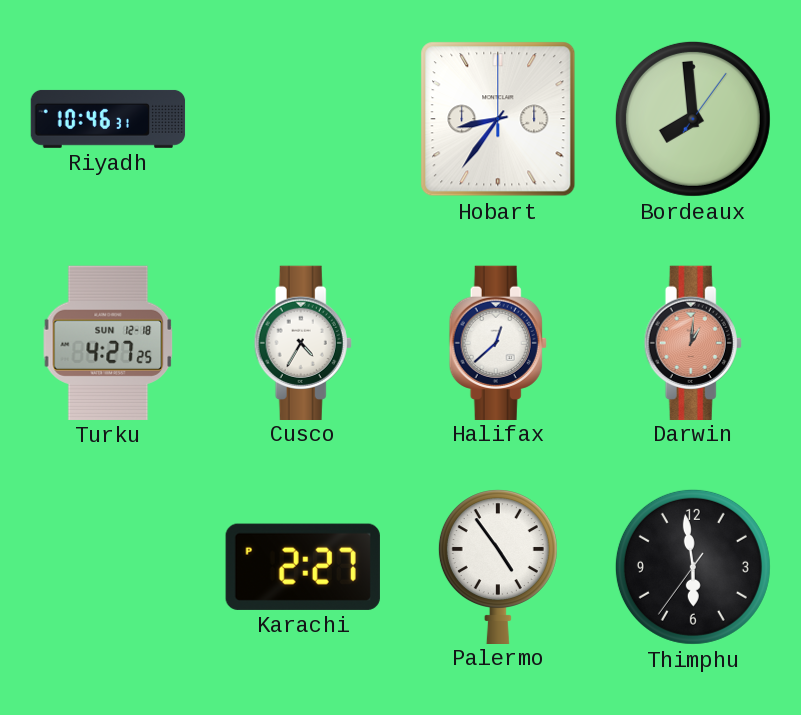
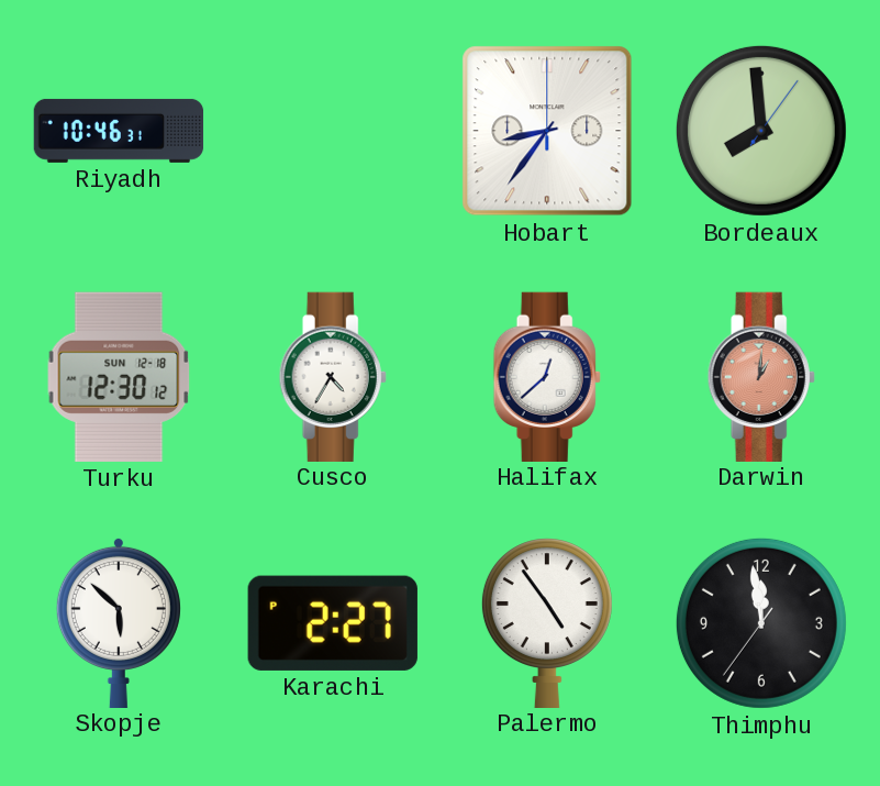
Turku: 4:27 -> 12:30
Skopje: none -> 5:52
Thimphu: 5:58 -> 11:58
